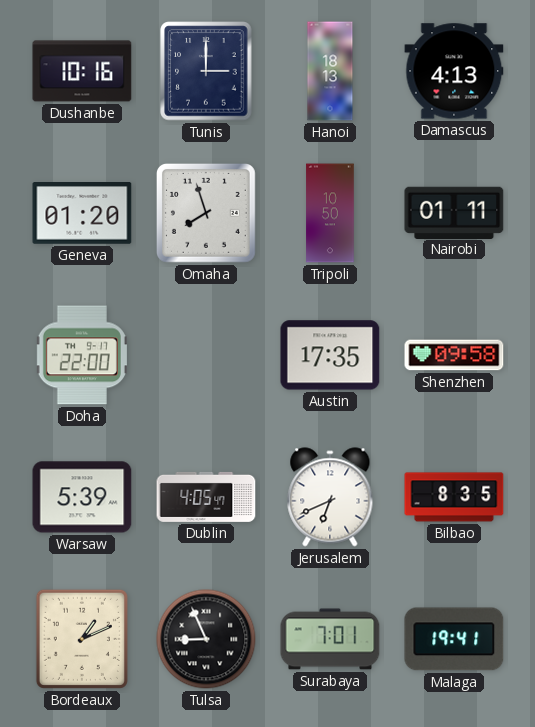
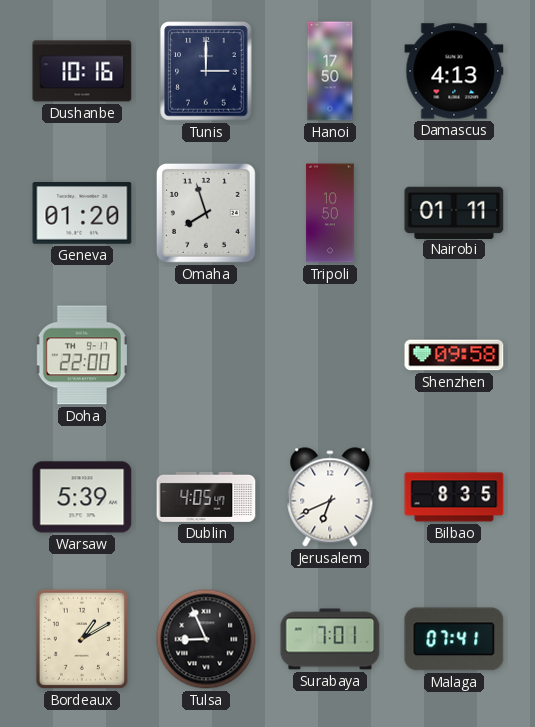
Hanoi: 18:13 -> 17:50
Austin: 17:35 -> none
Bordeaux: 1:11 -> 1:10
Malaga: 19:41 -> 07:41
